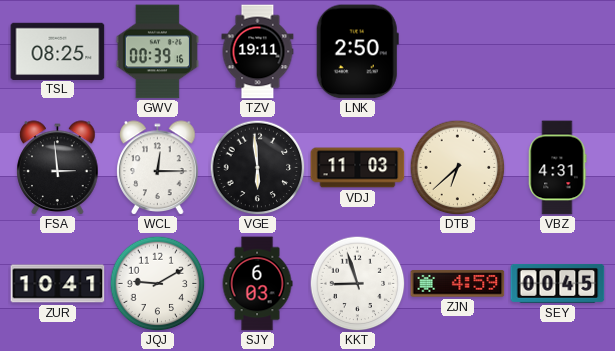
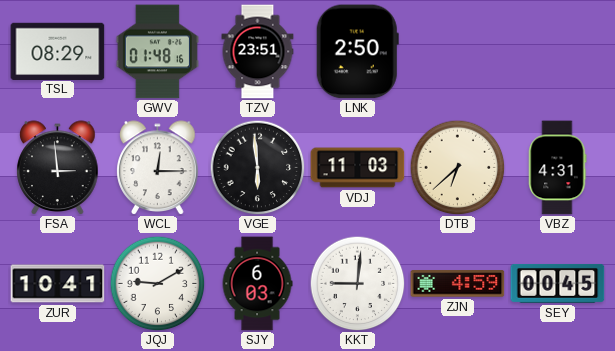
TSL: 08:25 -> 08:29
GWV: 00:39 -> 01:48
TZV: 19:11 -> 23:51
KKT: 8:57 -> 9:01
